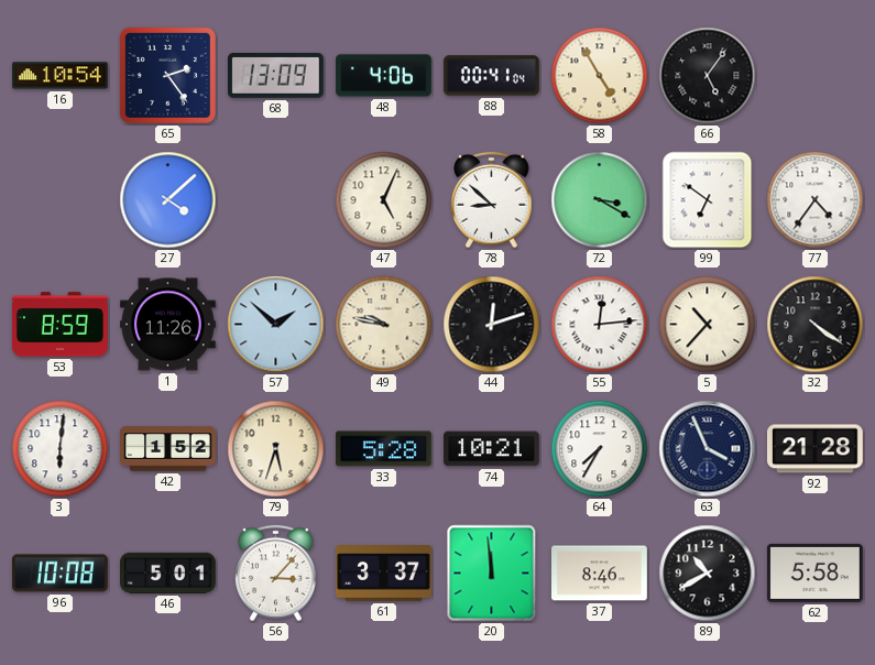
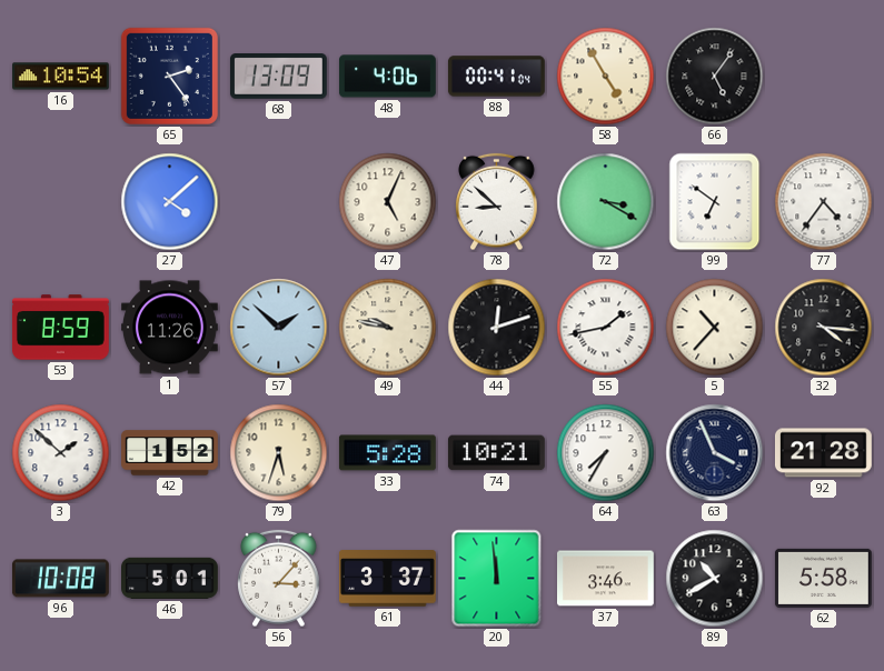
55: 12:14 -> 1:43
32: 4:21 -> 4:16
3: 6:01 -> 1:52
37: 8:46 -> 3:46
